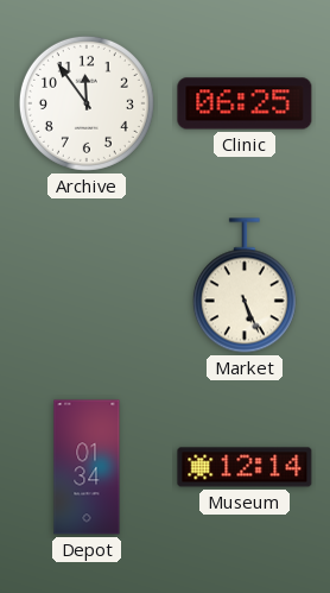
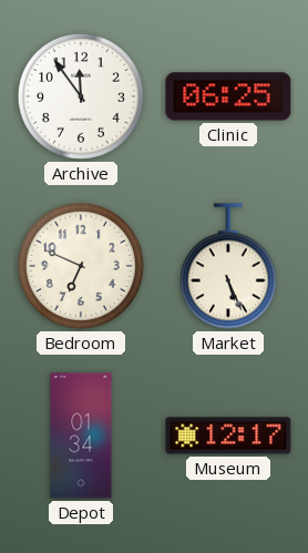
Bedroom: none -> 6:49
Museum: 12:14 -> 12:17
